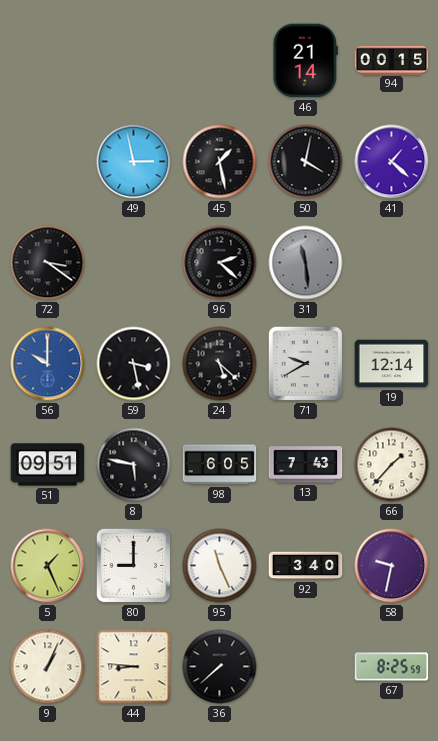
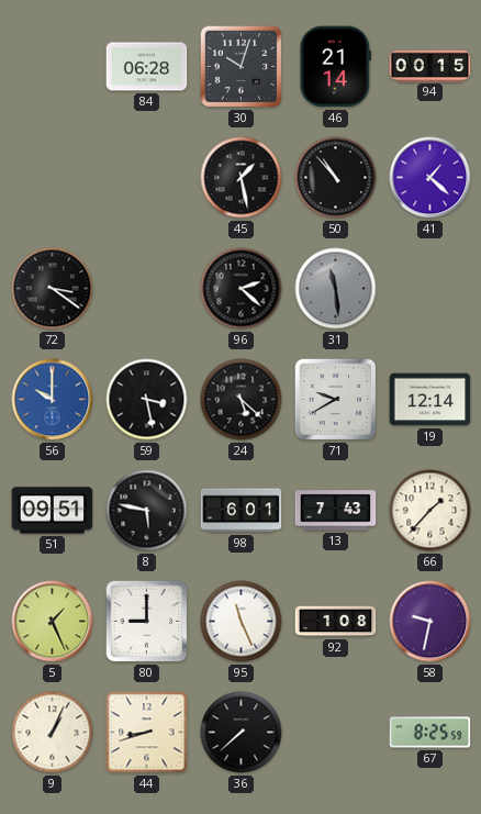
84: none -> 06:28
30: none -> 10:03
49: 2:58 -> none
50: 4:02 -> 10:53
98: 6:05 -> 6:01
92: 3:40 -> 1:08
44: 8:46 -> 8:42
